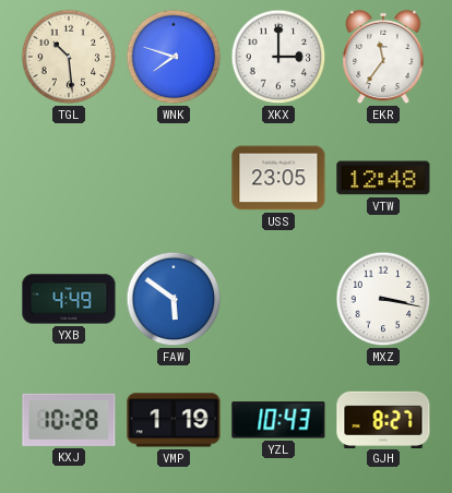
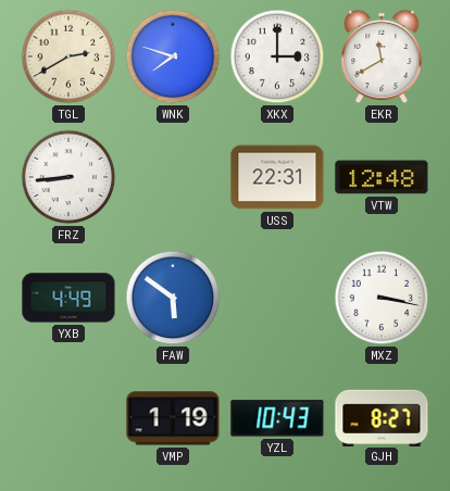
TGL: 10:29 -> 2:40
EKR: 11:36 -> 11:40
FRZ: none -> 8:44
USS: 23:05 -> 22:31
KXJ: 10:28 -> none
